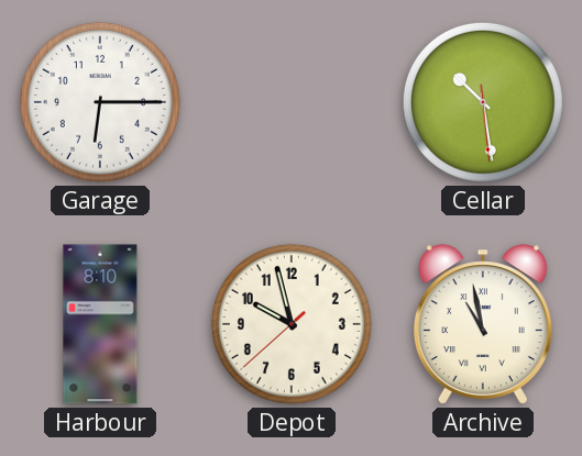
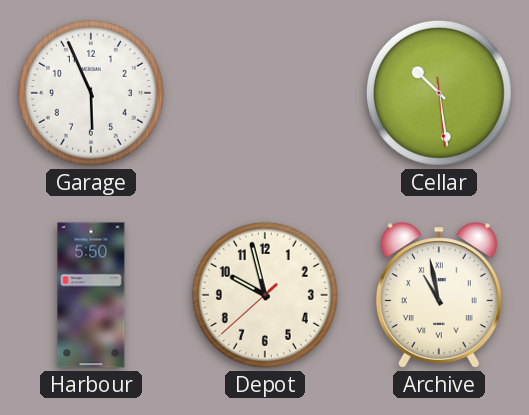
Garage: 6:15 -> 5:56
Harbour: 8:10 -> 5:50
